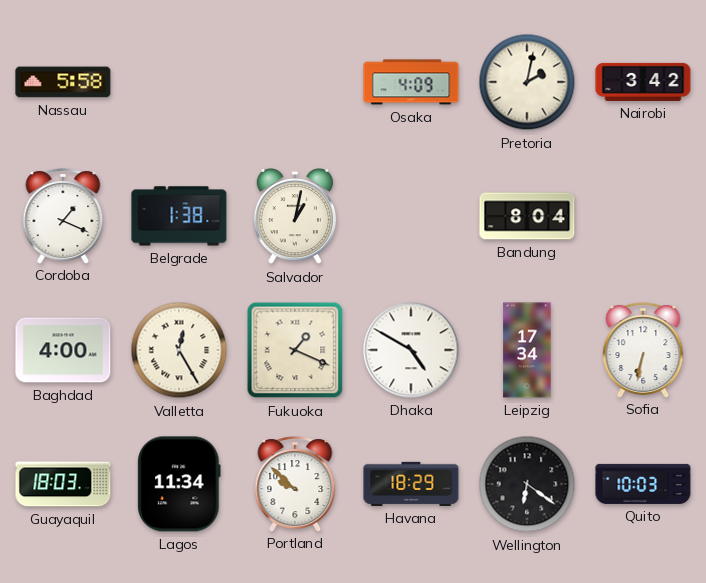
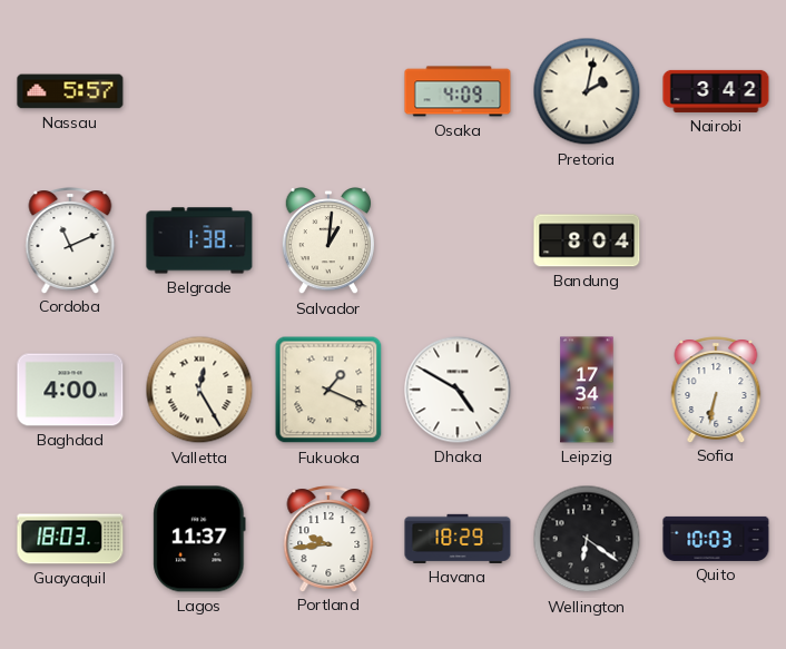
Nassau: 5:58 -> 5:57
Cordoba: 1:19 -> 11:11
Salvador: 1:02 -> 1:01
Lagos: 11:34 -> 11:37
Portland: 9:52 -> 9:44
